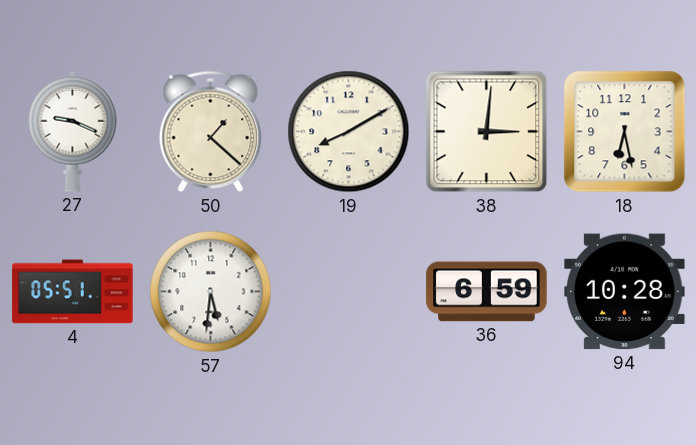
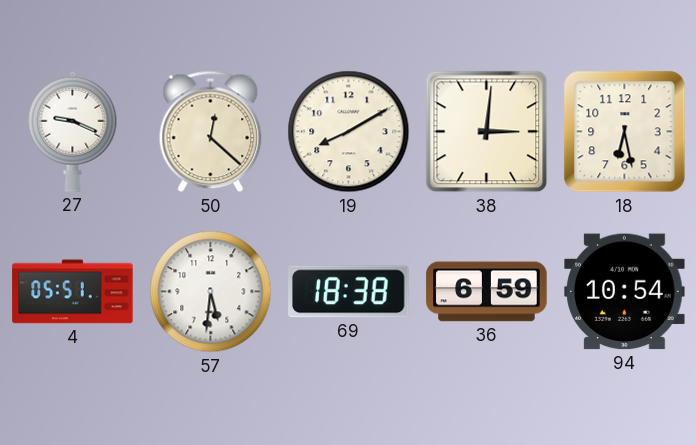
50: 1:22 -> 12:22
69: none -> 18:38
94: 10:28 -> 10:54
